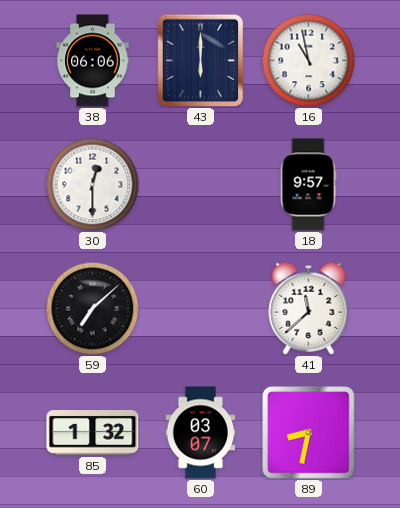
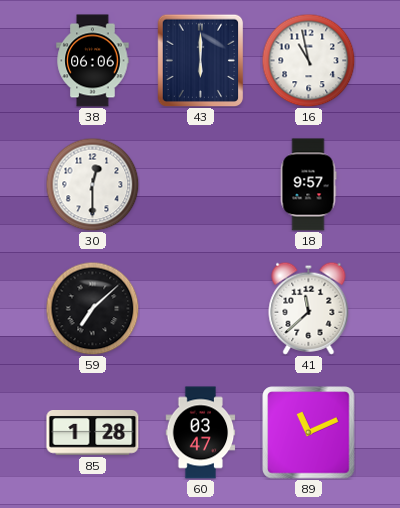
85: 1:32 -> 1:28
60: 03:07 -> 03:47
89: 8:32 -> 11:11
